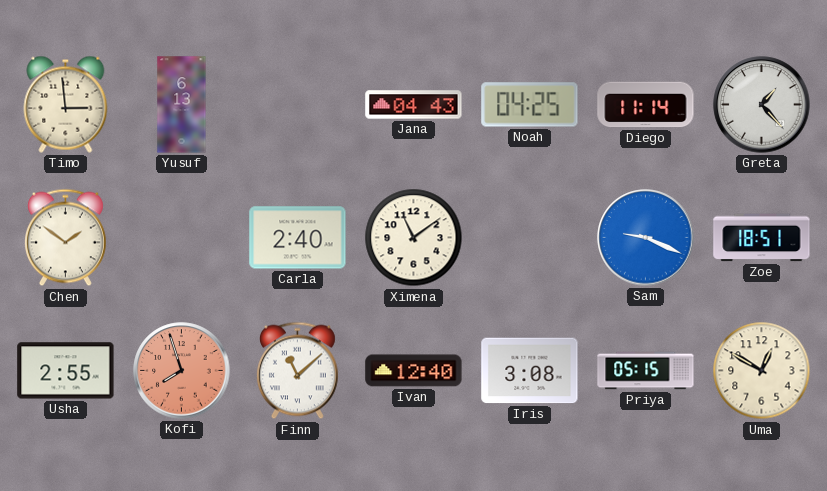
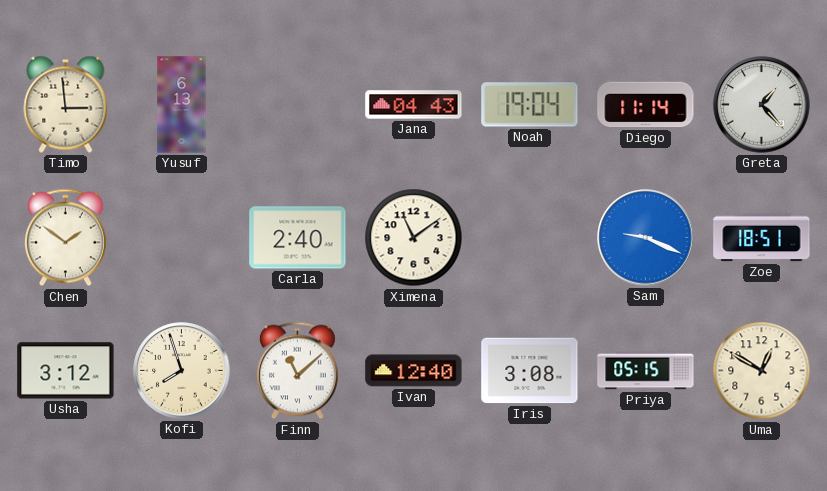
Noah: 04:25 -> 19:04
Usha: 2:55 -> 3:12
Kofi dial: salmon -> cream
